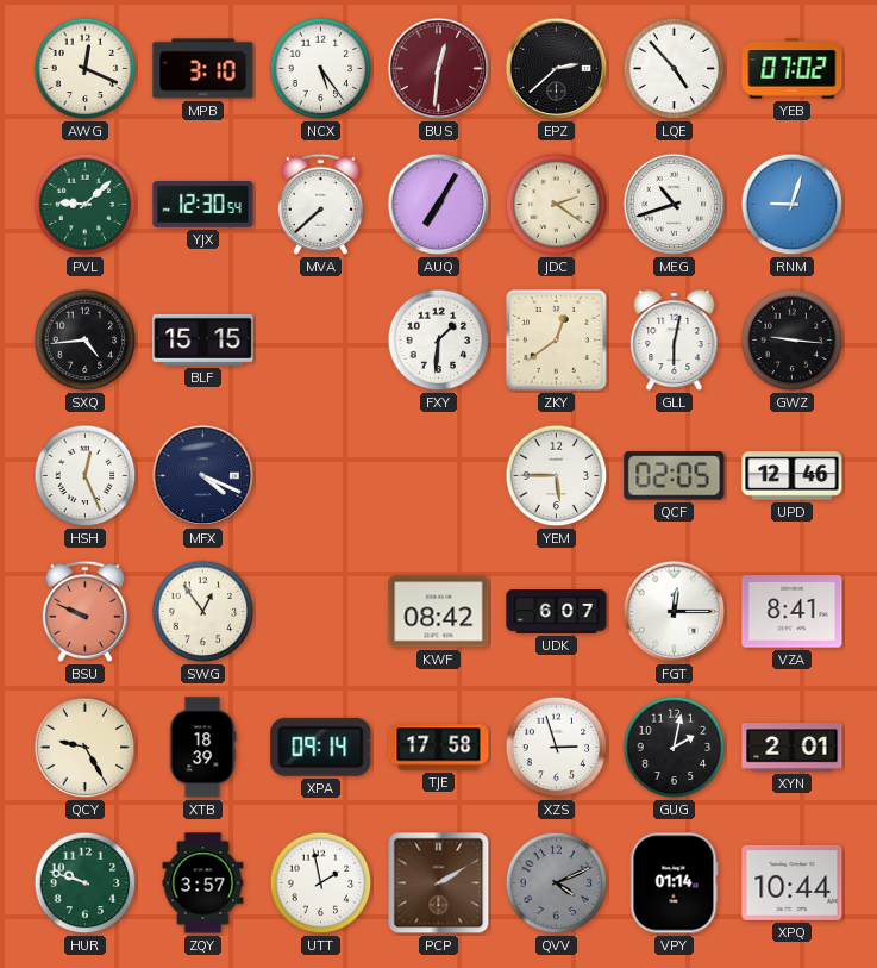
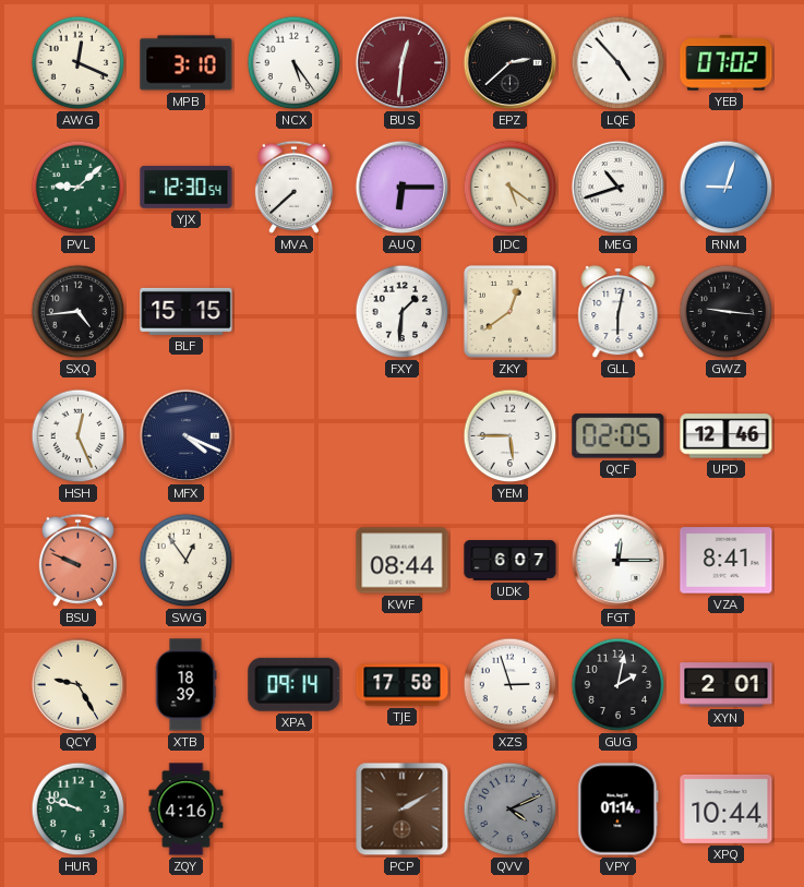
AUQ: 7:05 -> 6:15
JDC: 2:21 -> 5:21
KWF: 08:42 -> 08:44
ZQY: 3:57 -> 4:16
UTT: 1:58 -> none
